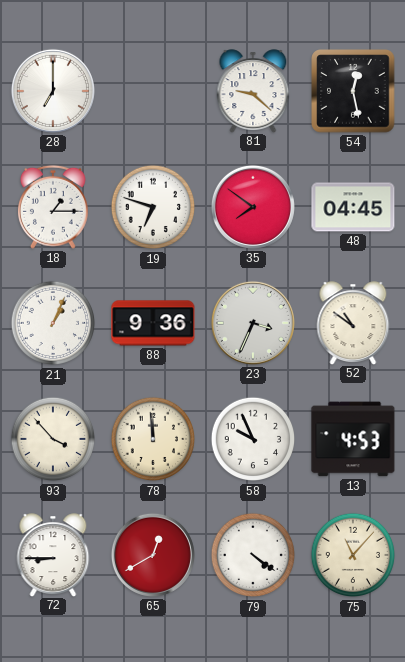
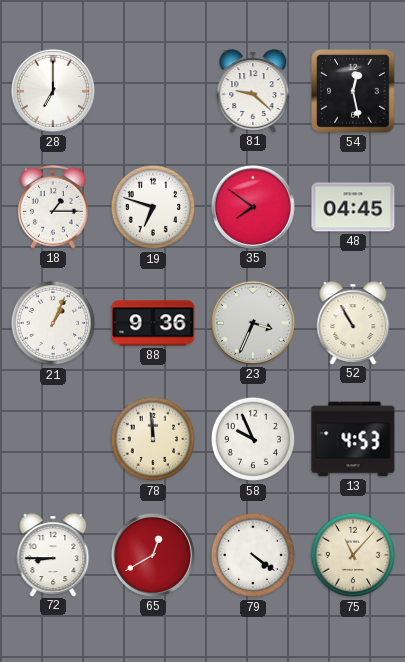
52: 10:51 -> 10:55
93: 3:53 -> none
